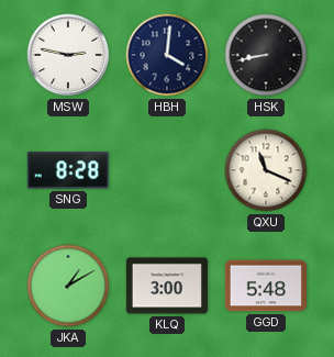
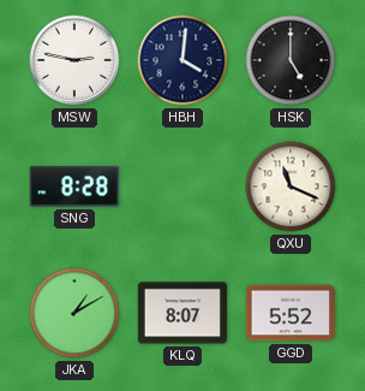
HSK: 8:43 -> 5:00
KLQ: 3:00 -> 8:07
GGD: 5:48 -> 5:52
